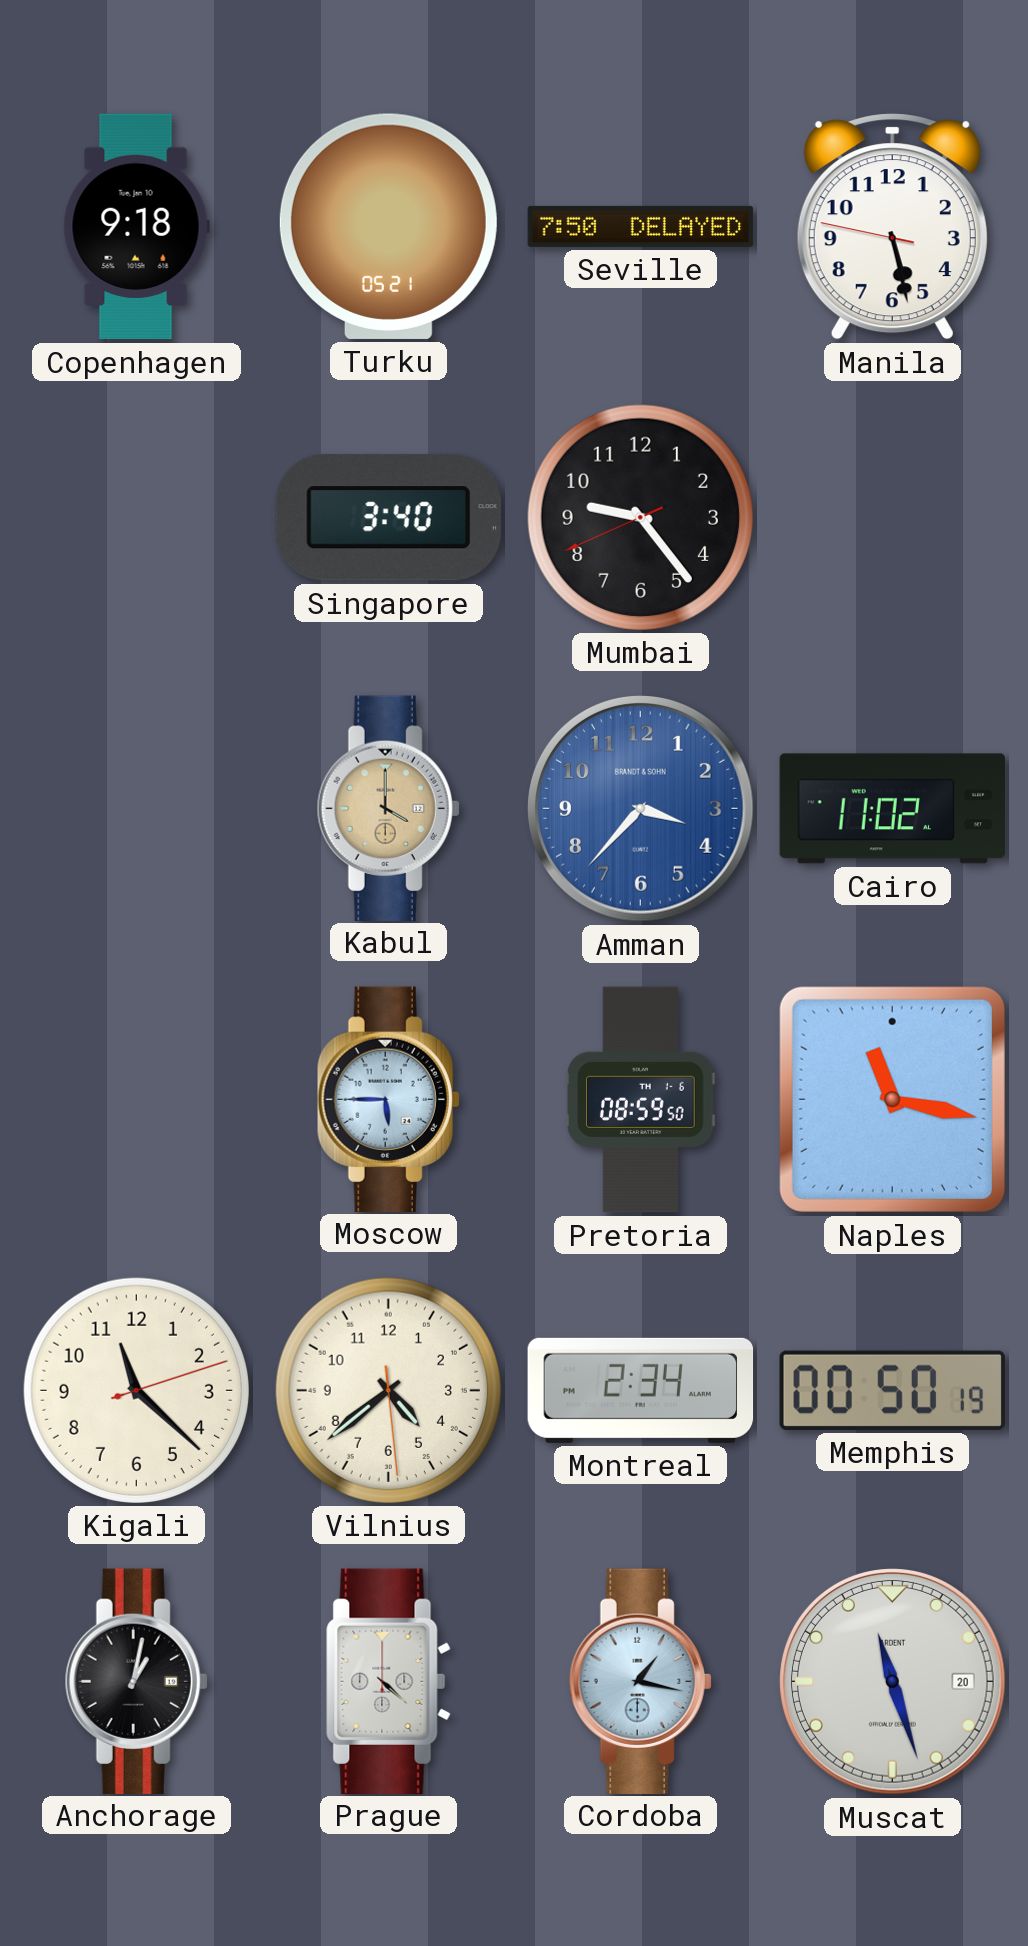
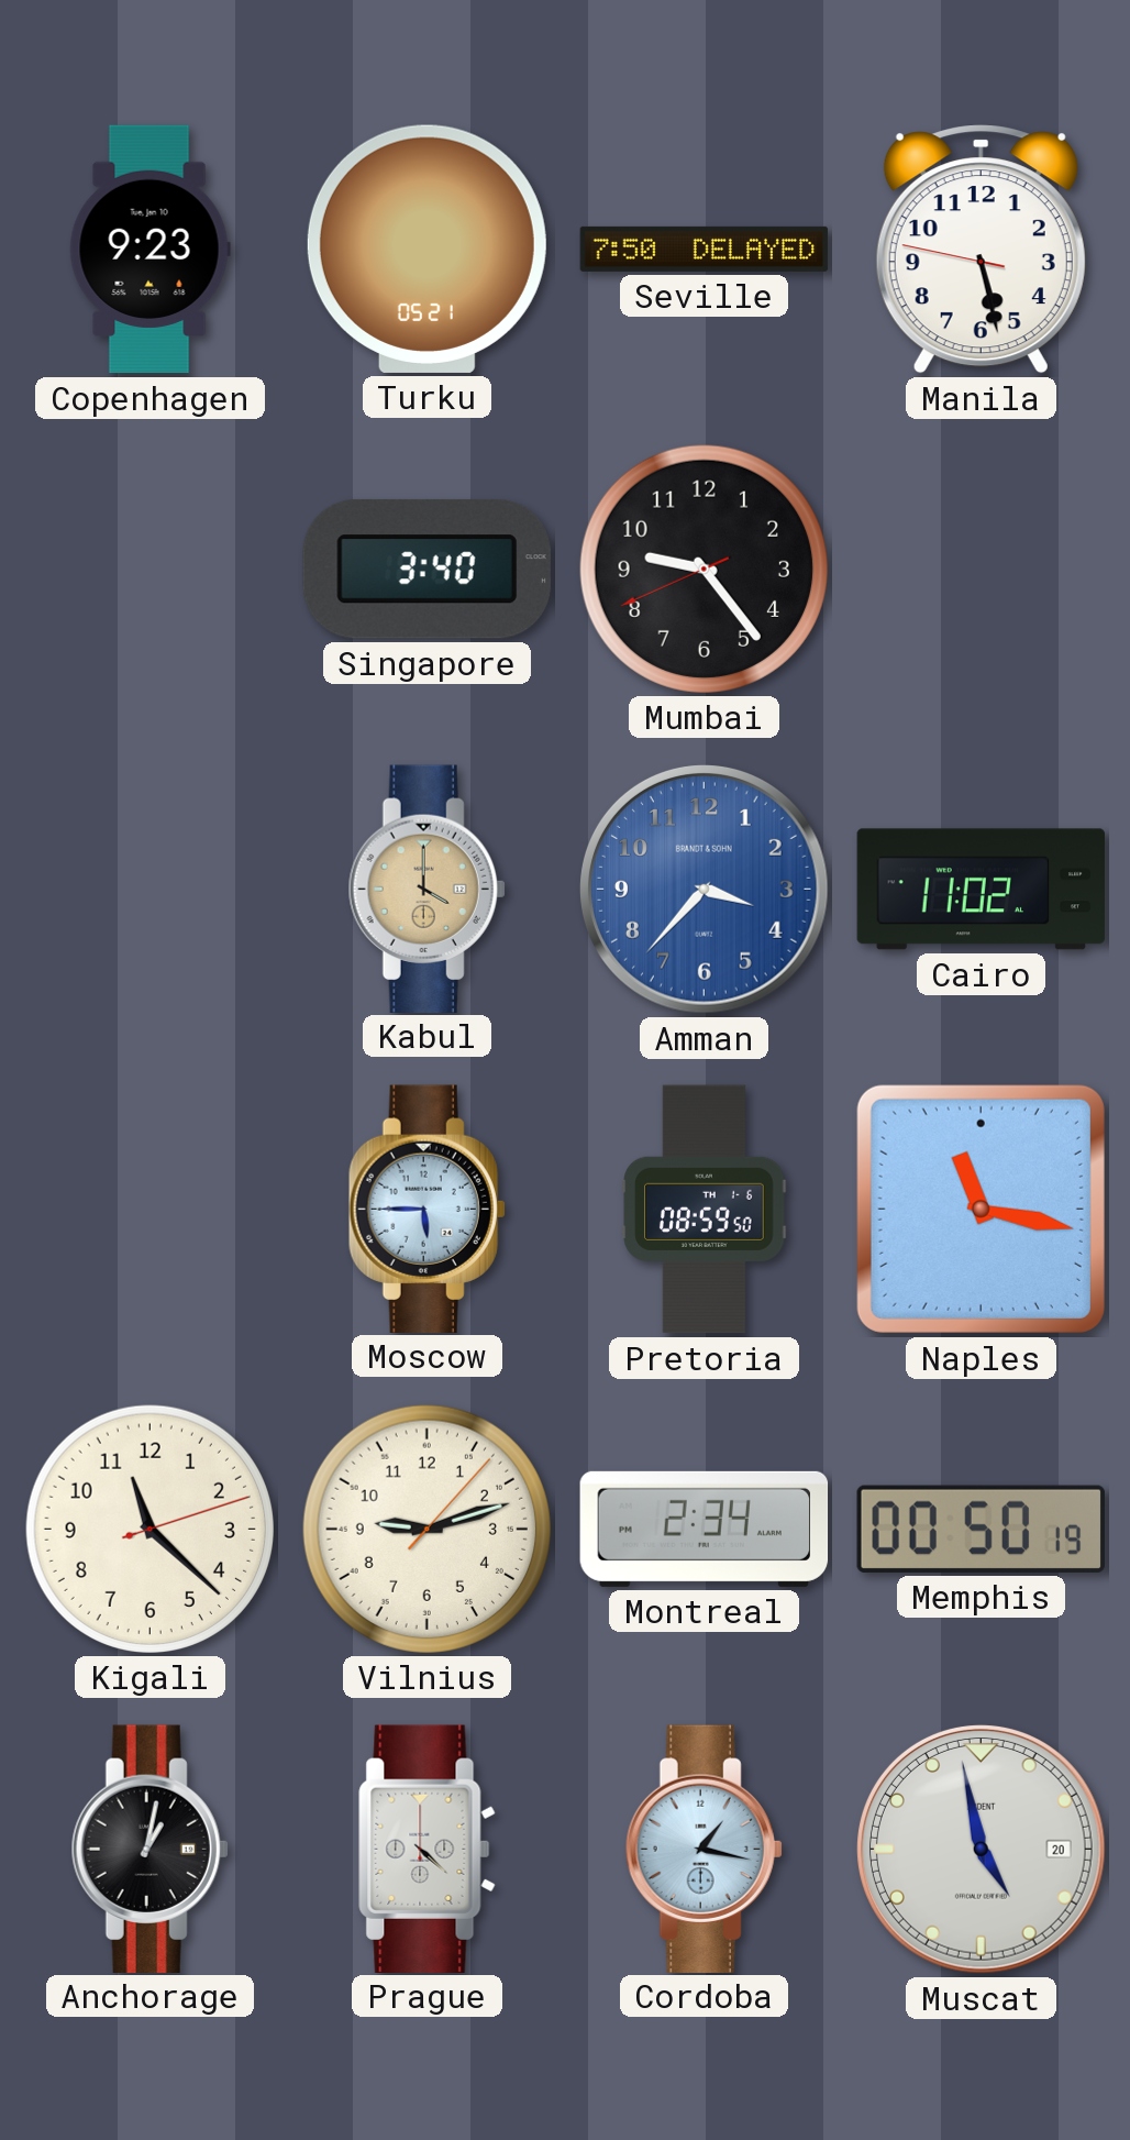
Copenhagen: 9:18 -> 9:23
Vilnius: 4:38 -> 9:12
Muscat: 11:27 -> 4:58
